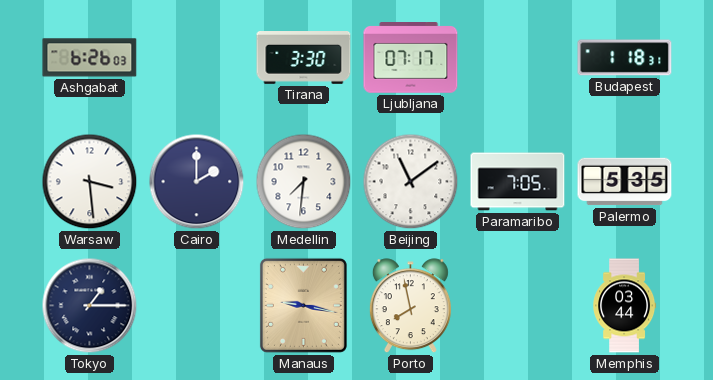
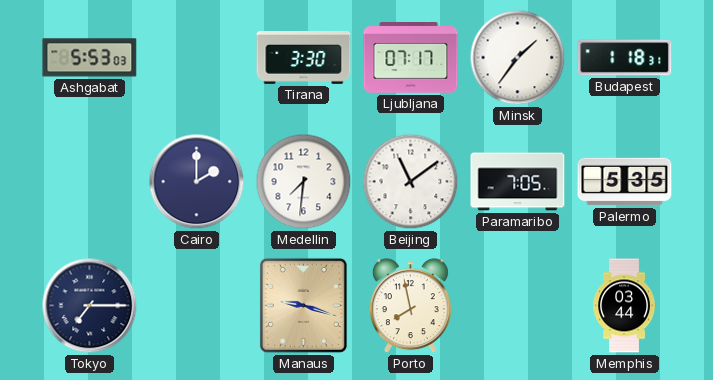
Ashgabat: 6:26 -> 5:53
Minsk: none -> 1:36
Warsaw: 3:29 -> none
Tokyo: 1:15 -> 7:15
Manaus: 9:17 -> 9:18
